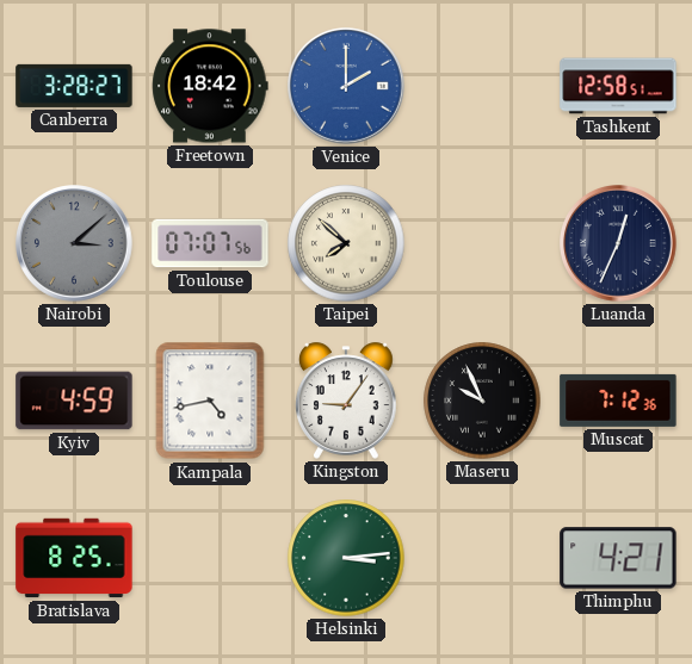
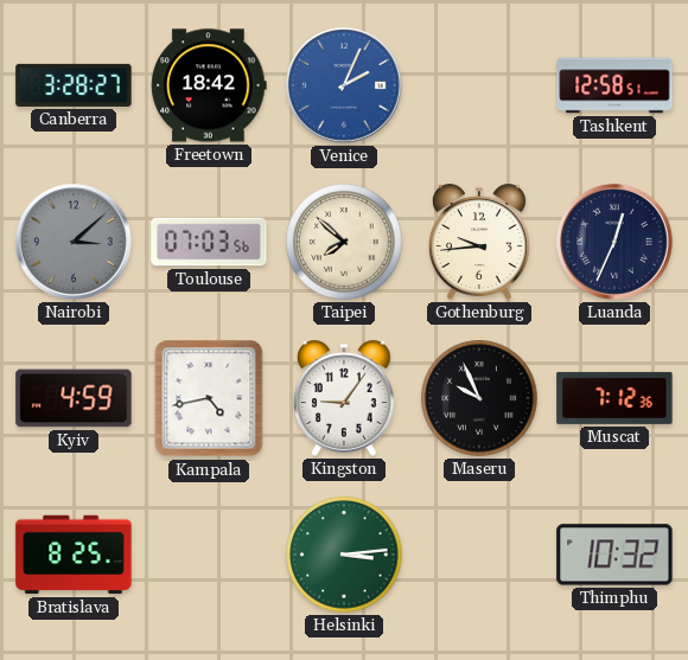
Venice: 2:00 -> 2:04
Toulouse: 07:07 -> 07:03
Gothenburg: none -> 9:44
Thimphu: 4:21 -> 10:32
